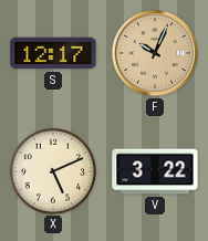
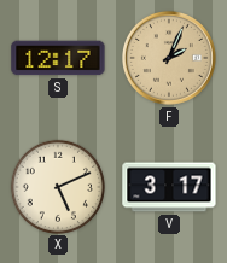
F: 10:04 -> 2:04
V: 3:22 -> 3:17
